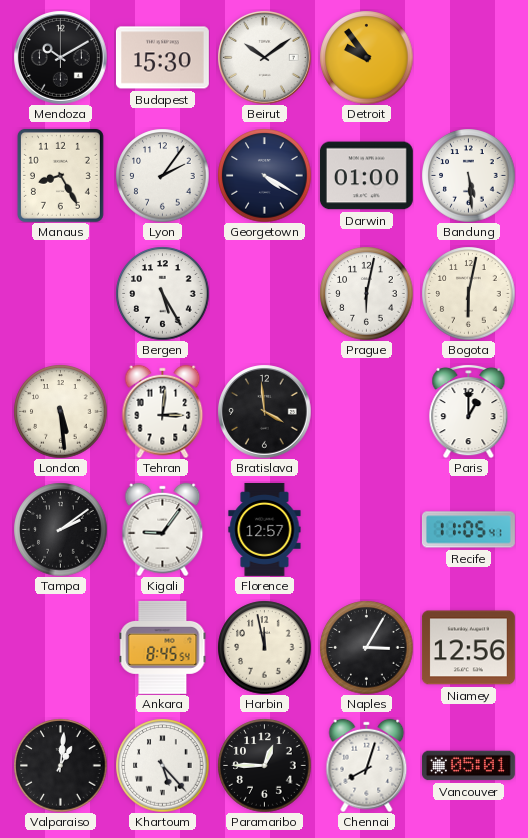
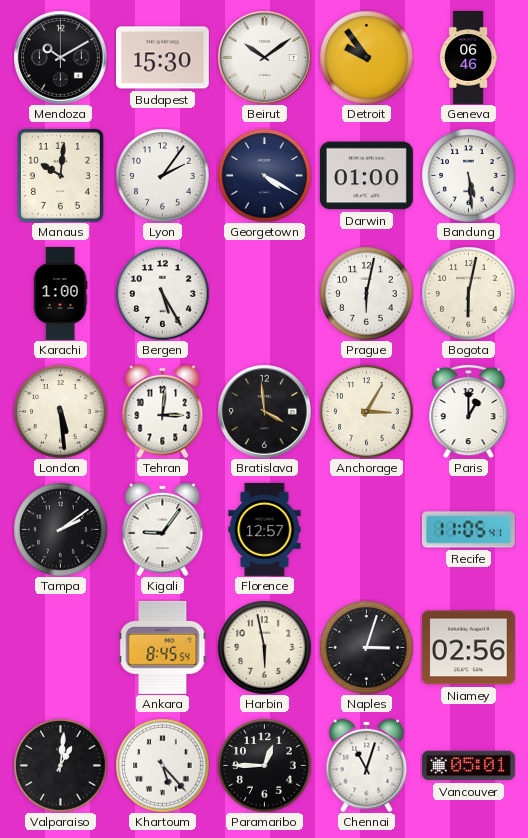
Geneva: none -> 06:46
Manaus: 8:25 -> 10:01
Karachi: none -> 1:00
Anchorage: none -> 3:05
Harbin: 11:58 -> 5:58
Naples: 3:05 -> 3:03
Niamey: 12:56 -> 02:56
Chennai: 8:03 -> 11:03
